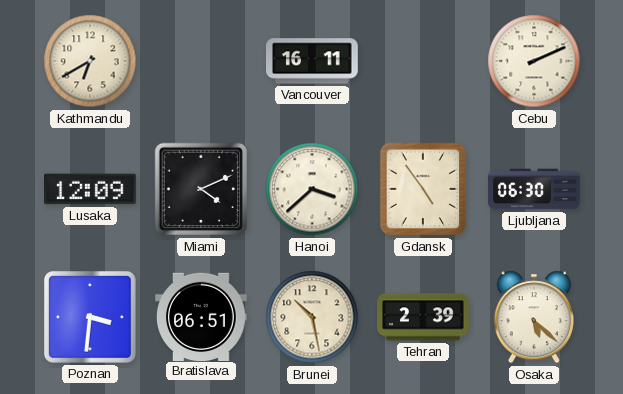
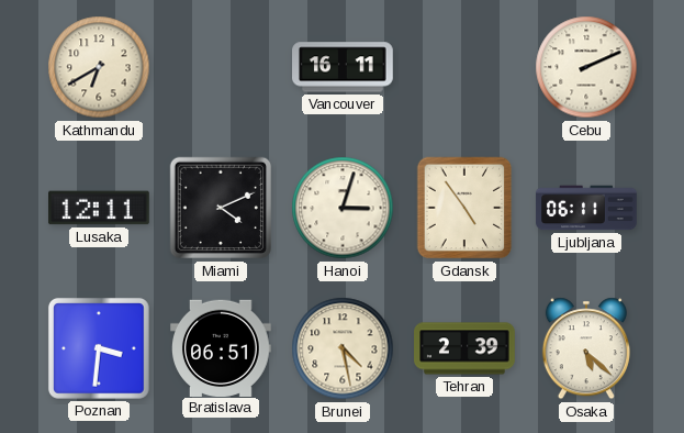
Lusaka: 12:09 -> 12:11
Hanoi: 3:38 -> 3:03
Ljubljana: 06:30 -> 06:11
Brunei: 10:28 -> 4:28
